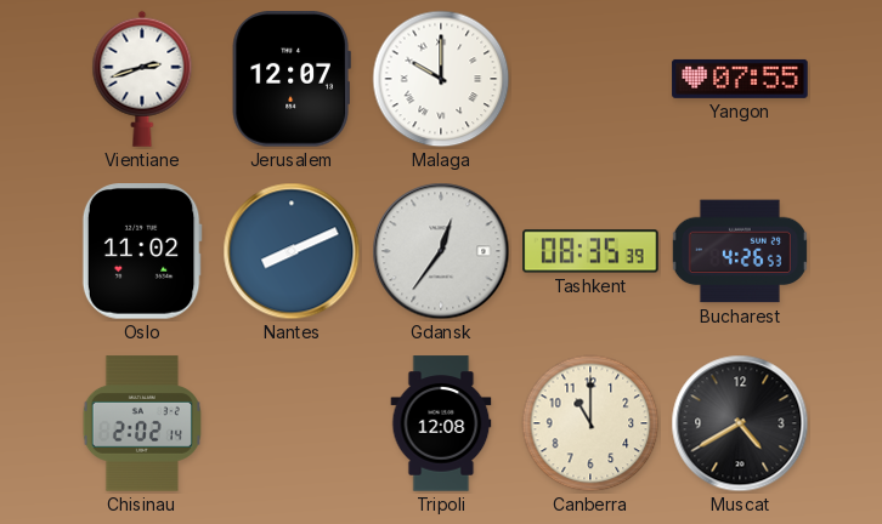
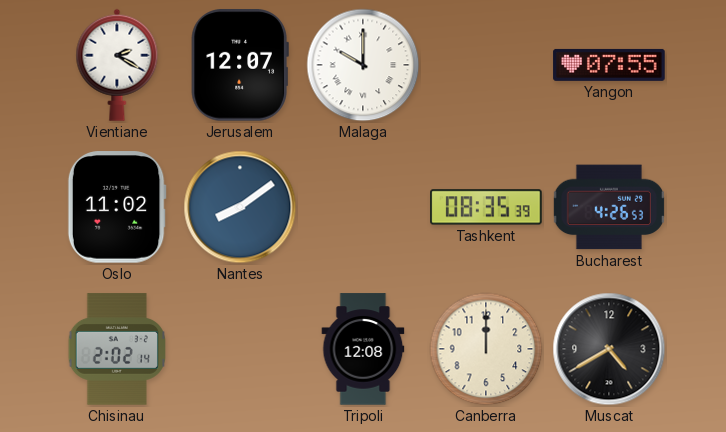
Vientiane: 2:42 -> 2:20
Nantes: 8:11 -> 8:09
Gdansk: 12:36 -> none
Canberra: 11:00 -> 12:00
